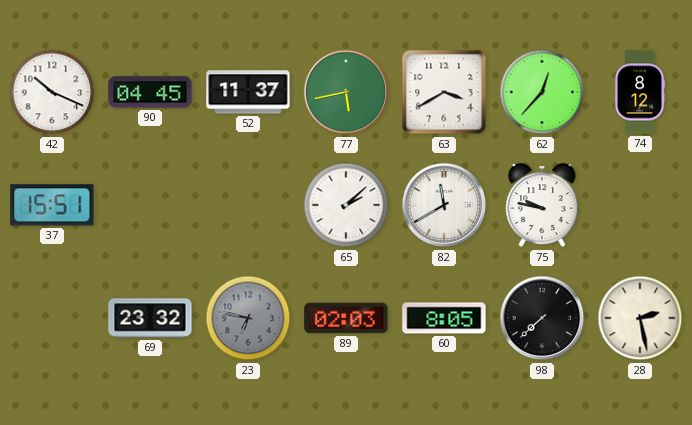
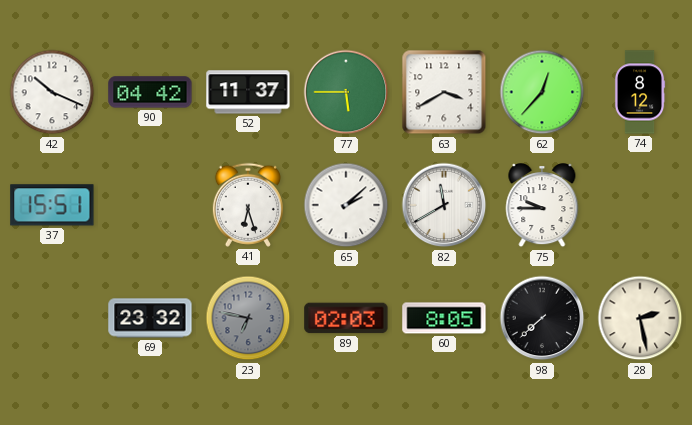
90: 04:45 -> 04:42
77: 5:43 -> 5:45
41: none -> 6:27
75: 9:47 -> 9:45
